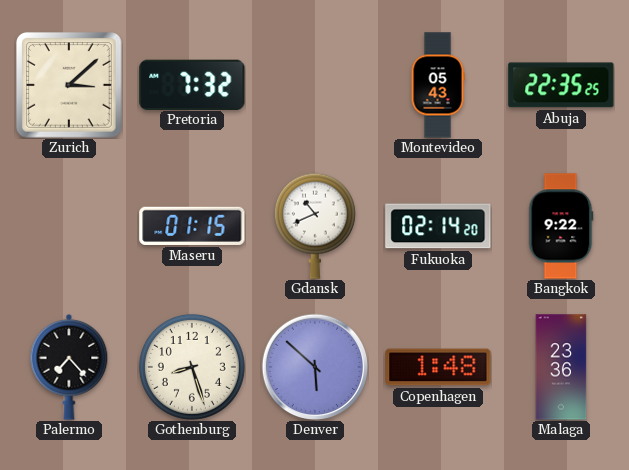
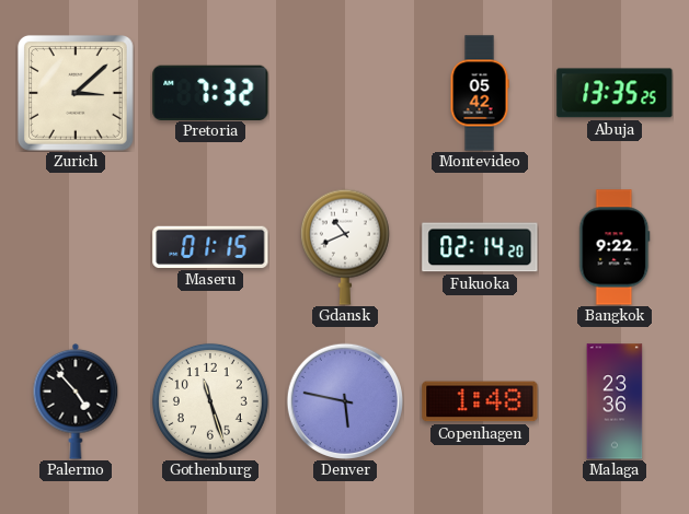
Montevideo: 05:43 -> 05:42
Abuja: 22:35 -> 13:35
Palermo: 7:23 -> 4:53
Gothenburg: 8:27 -> 11:27
Denver: 5:52 -> 5:47
